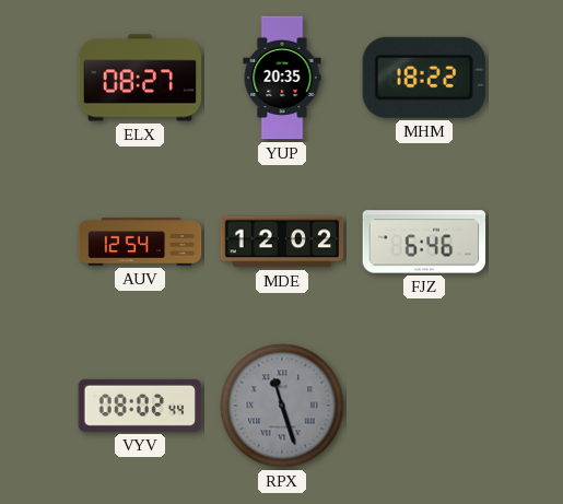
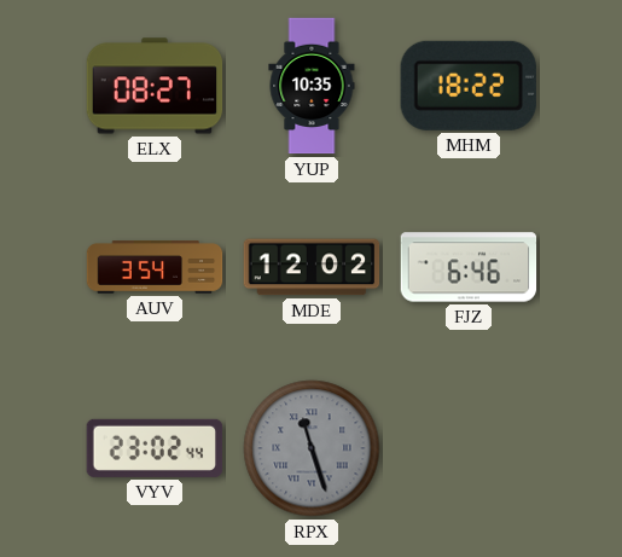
YUP: 20:35 -> 10:35
AUV: 12:54 -> 3:54
VYV: 08:02 -> 23:02
